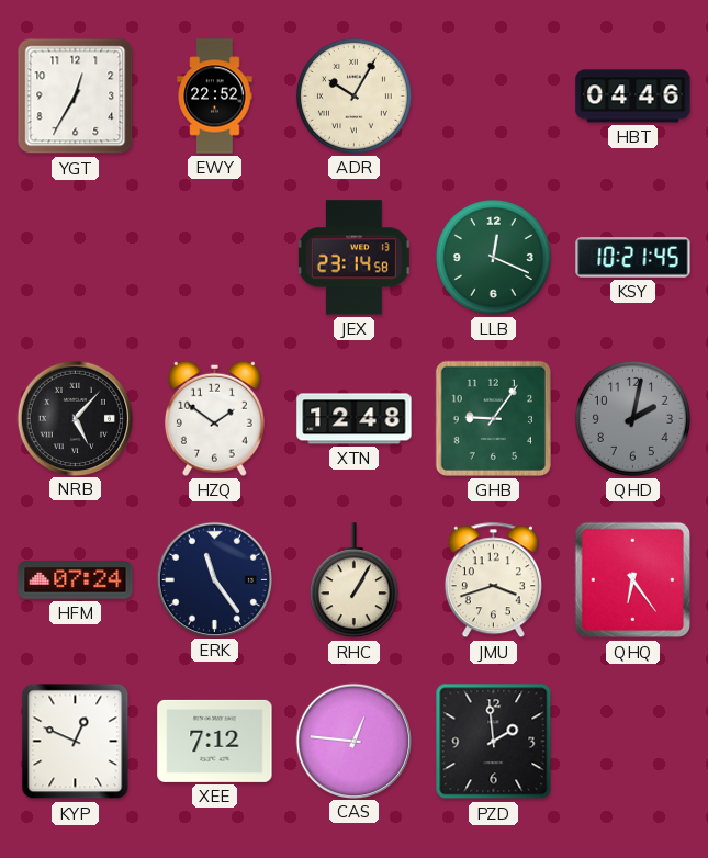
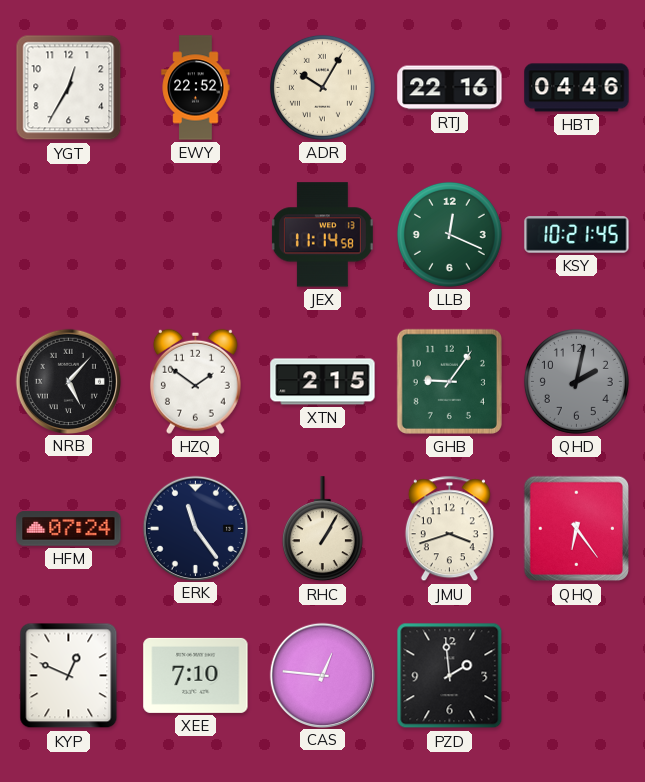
RTJ: none -> 22:16
JEX: 23:14 -> 11:14
XTN: 12:48 -> 2:15
XEE: 7:12 -> 7:10
